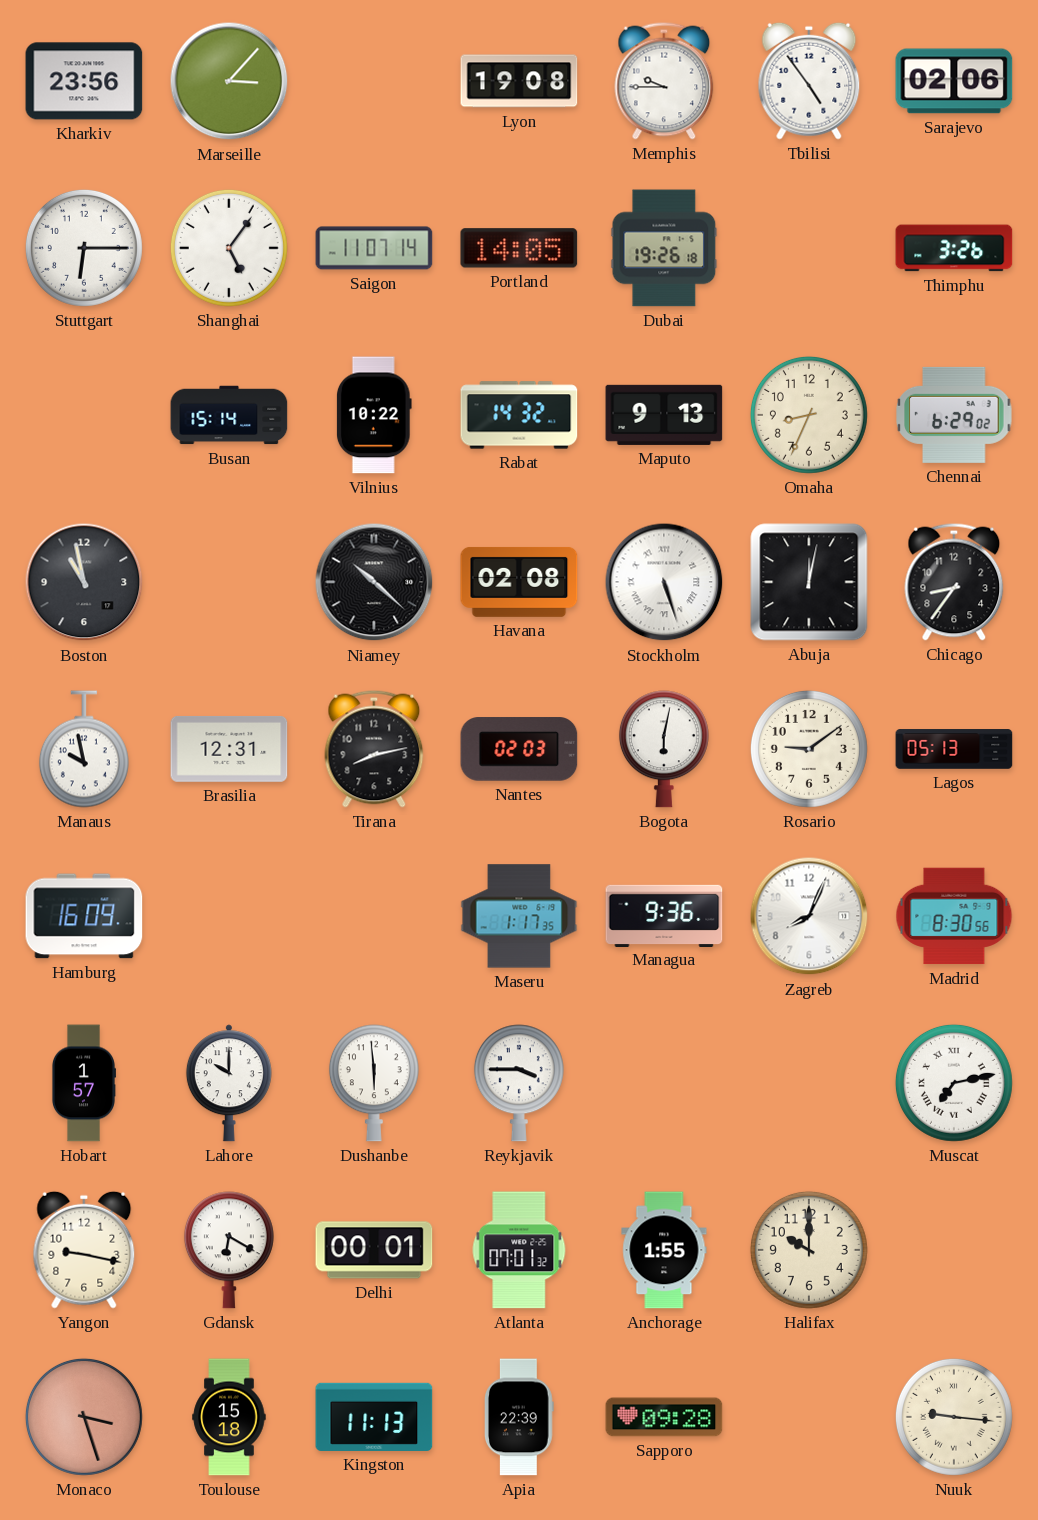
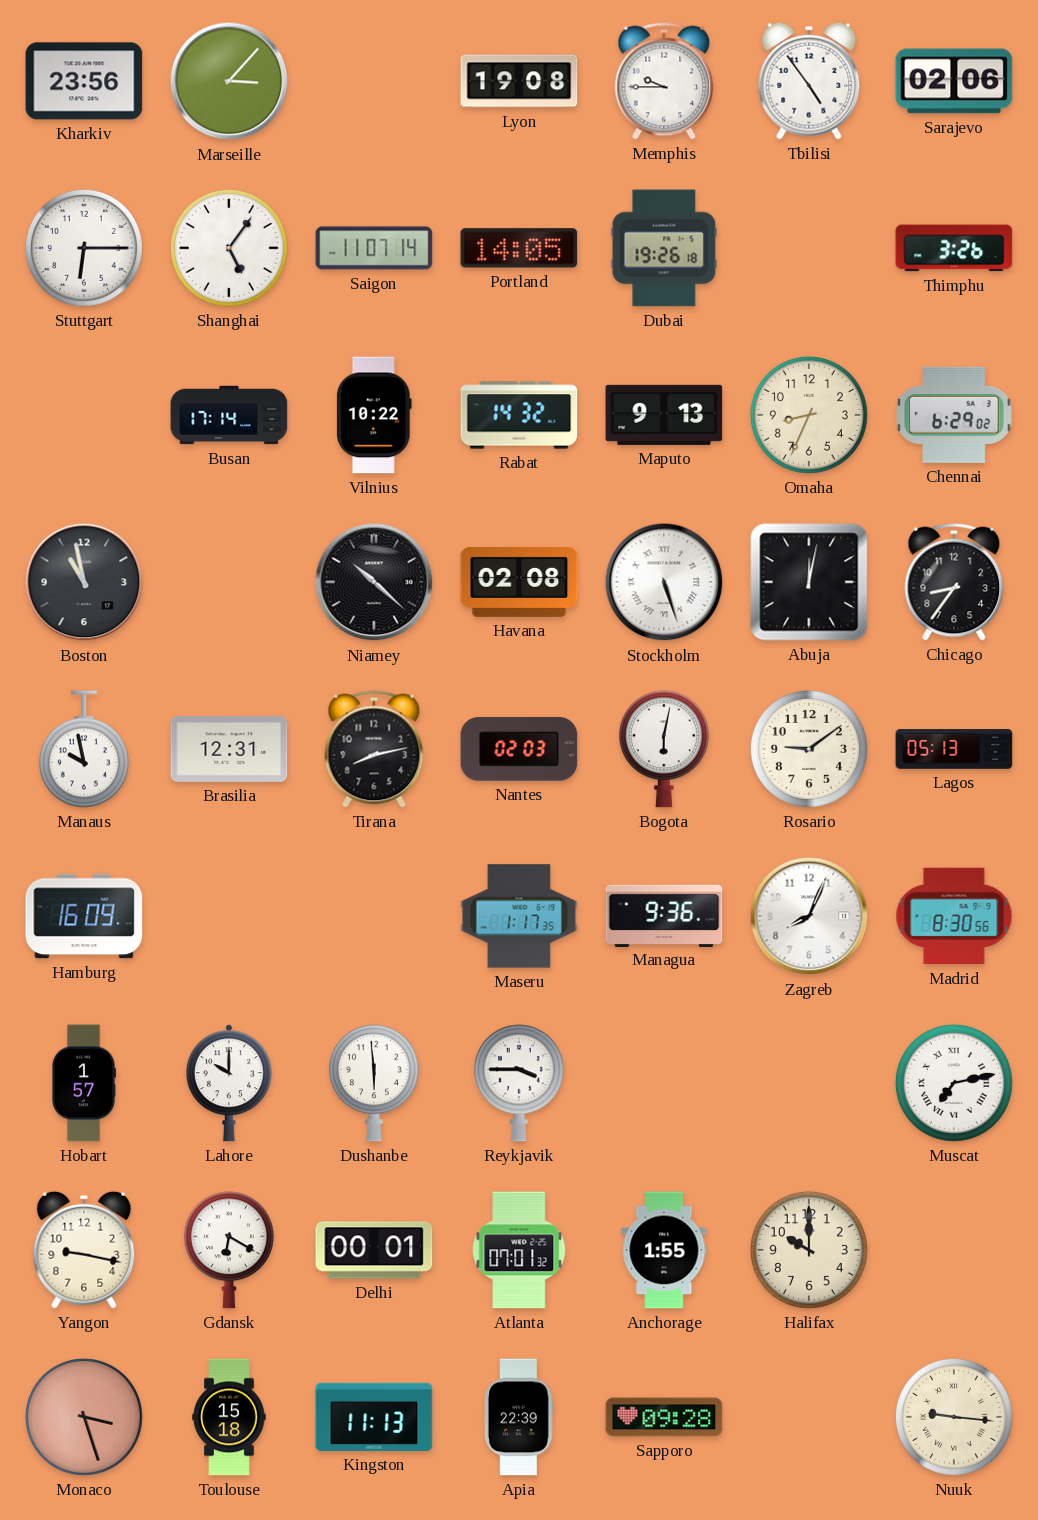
Busan: 15:14 -> 17:14
